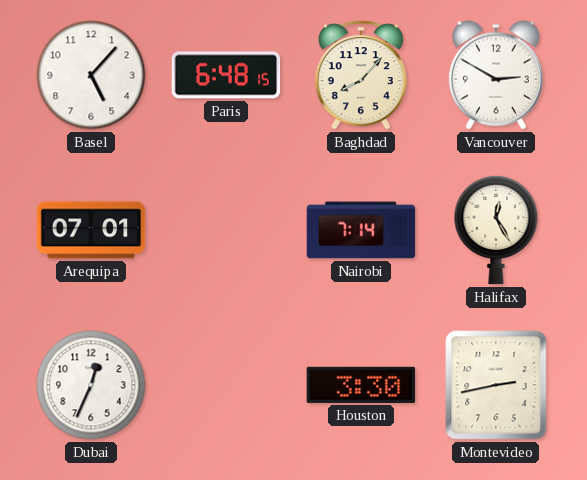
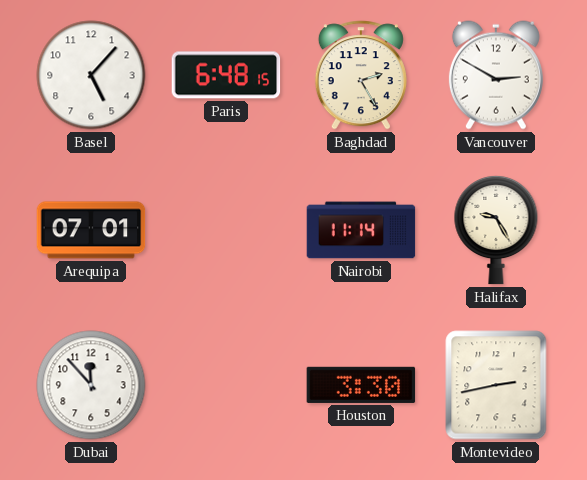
Baghdad: 8:07 -> 2:25
Nairobi: 7:14 -> 11:14
Halifax: 12:25 -> 9:25
Dubai: 12:34 -> 11:53
